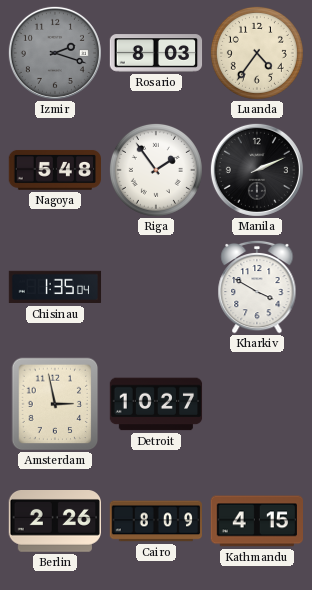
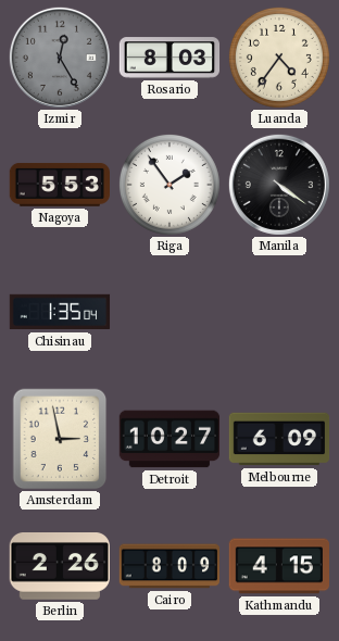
Izmir: 2:18 -> 12:25
Nagoya: 5:48 -> 5:53
Manila: 2:11 -> 4:21
Kharkiv: 3:50 -> none
Melbourne: none -> 6:09
